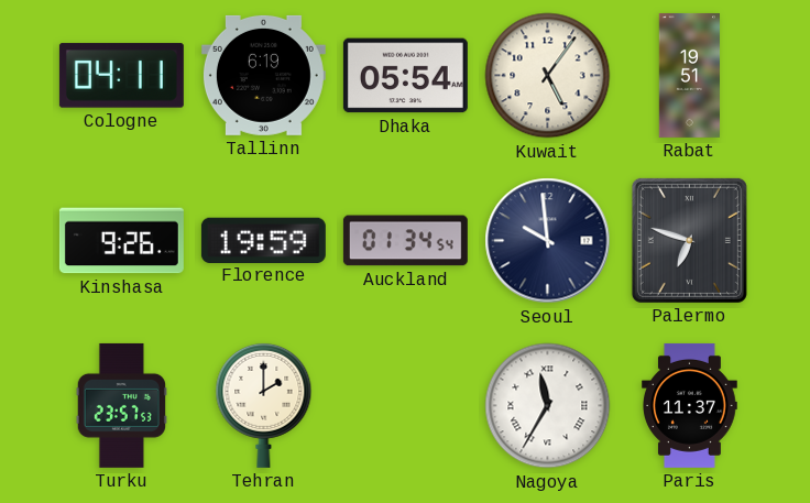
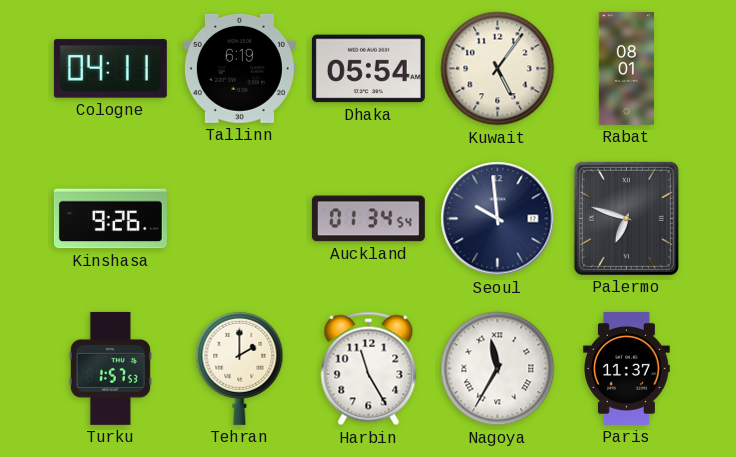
Rabat: 19:51 -> 08:01
Florence: 19:59 -> none
Turku: 23:57 -> 1:57
Harbin: none -> 11:25
